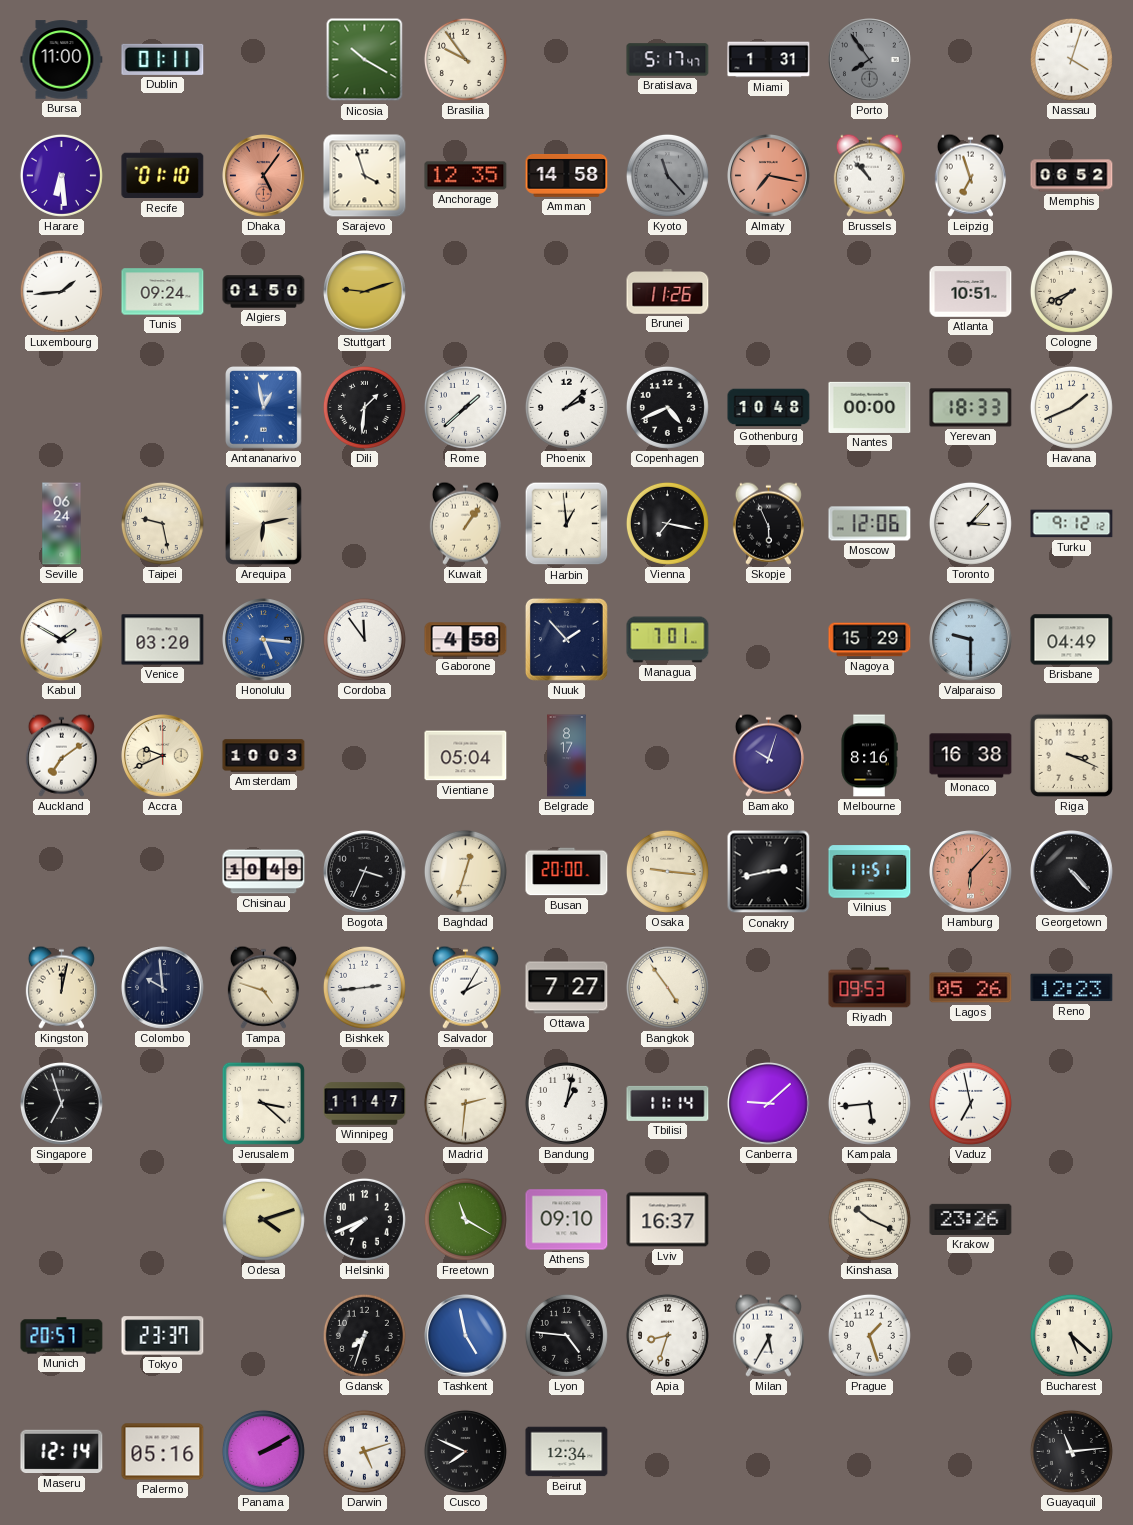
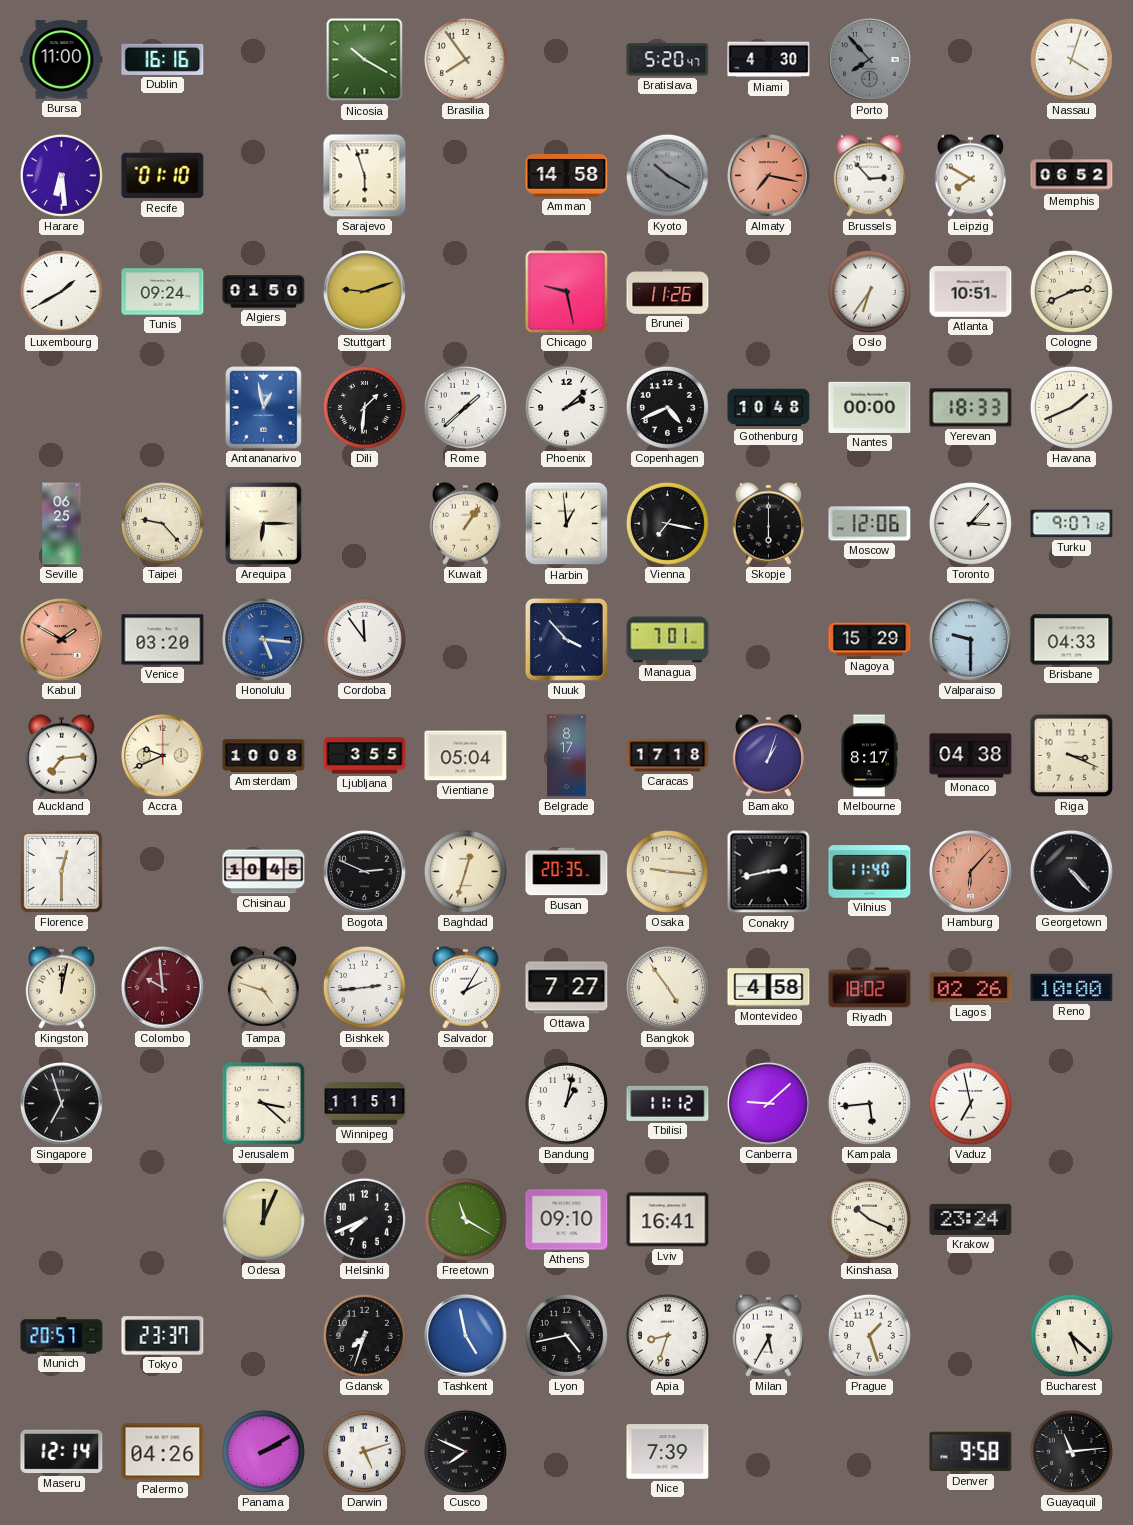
Dublin: 01:11 -> 16:16
Brasilia: 9:54 -> 7:54
Bratislava: 5:17 -> 5:20
Miami: 1:31 -> 4:30
Porto: 7:54 -> 7:53
Dhaka: 5:06 -> none
Sarajevo: 3:57 -> 5:57
Anchorage: 12:35 -> none
Kyoto: 11:23 -> 10:20
Brussels: 10:53 -> 2:53
Leipzig: 6:57 -> 7:50
Luxembourg: 1:44 -> 1:40
Chicago: none -> 9:28
Oslo: none -> 6:36
Cologne: 7:41 -> 2:41
Seville: 06:24 -> 06:25
Taipei: 9:28 -> 9:23
Arequipa: 6:13 -> 6:15
Skopje: 5:56 -> 6:00
Turku: 9:12 -> 9:07
Kabul dial: white -> salmon
Gaborone: 4:58 -> none
Nuuk: 1:53 -> 3:53
Brisbane: 04:49 -> 04:33
Auckland: 7:09 -> 7:14
Amsterdam: 10:03 -> 10:08
Ljubljana: none -> 3:55
Caracas: none -> 17:18
Bamako: 10:03 -> 1:03
Melbourne: 8:16 -> 8:17
Monaco: 16:38 -> 04:38
Florence: none -> 12:30
Chisinau: 10:49 -> 10:45
Bogota: 3:34 -> 2:49
Busan: 20:00 -> 20:35
Vilnius: 11:51 -> 11:40
Colombo dial: navy -> burgundy
Montevideo: none -> 4:58
Riyadh: 09:53 -> 18:02
Lagos: 05:26 -> 02:26
Reno: 12:23 -> 10:00
Winnipeg: 11:47 -> 11:51
Madrid: 2:31 -> none
Tbilisi: 11:14 -> 11:12
Odesa: 4:12 -> 12:04
Lviv: 16:37 -> 16:41
Krakow: 23:26 -> 23:24
Lyon: 4:46 -> 4:43
Palermo: 05:16 -> 04:26
Beirut: 12:34 -> none
Nice: none -> 7:39
Denver: none -> 9:58
